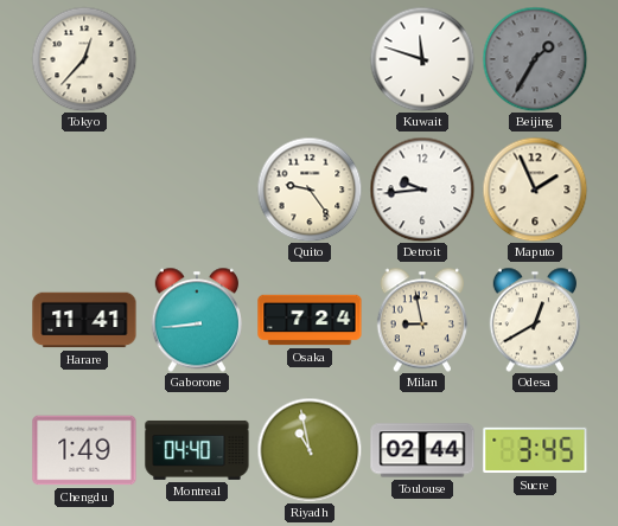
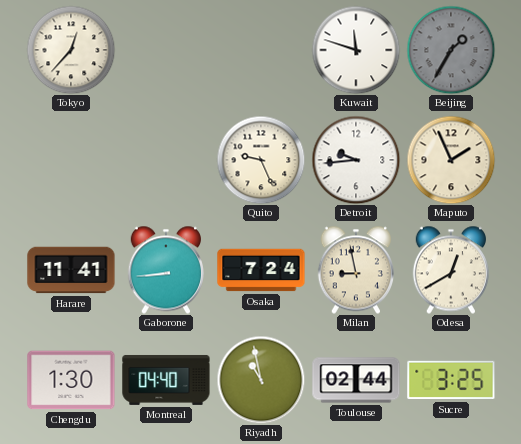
Quito: 9:24 -> 9:26
Chengdu: 1:49 -> 1:30
Sucre: 3:45 -> 3:25
